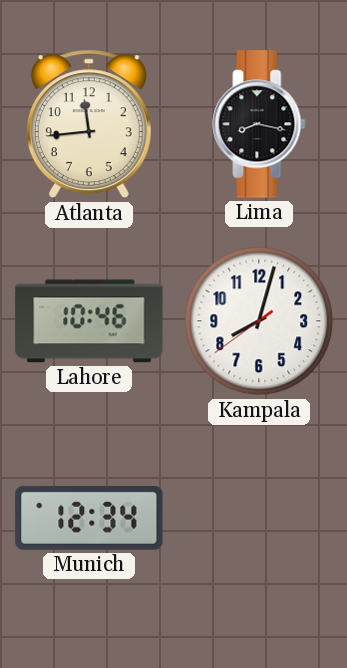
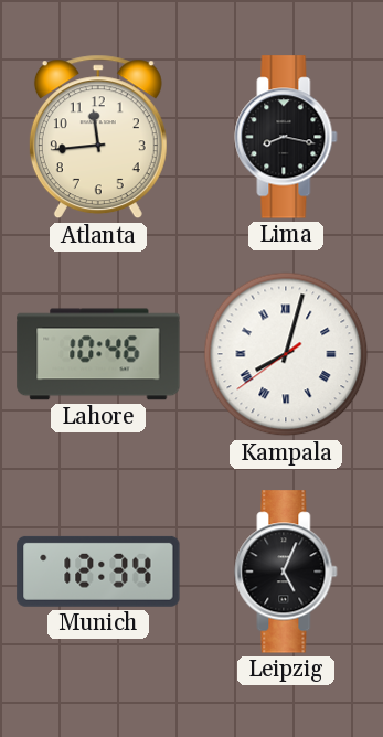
Kampala numerals: Arabic -> Roman
Leipzig: none -> 5:04
